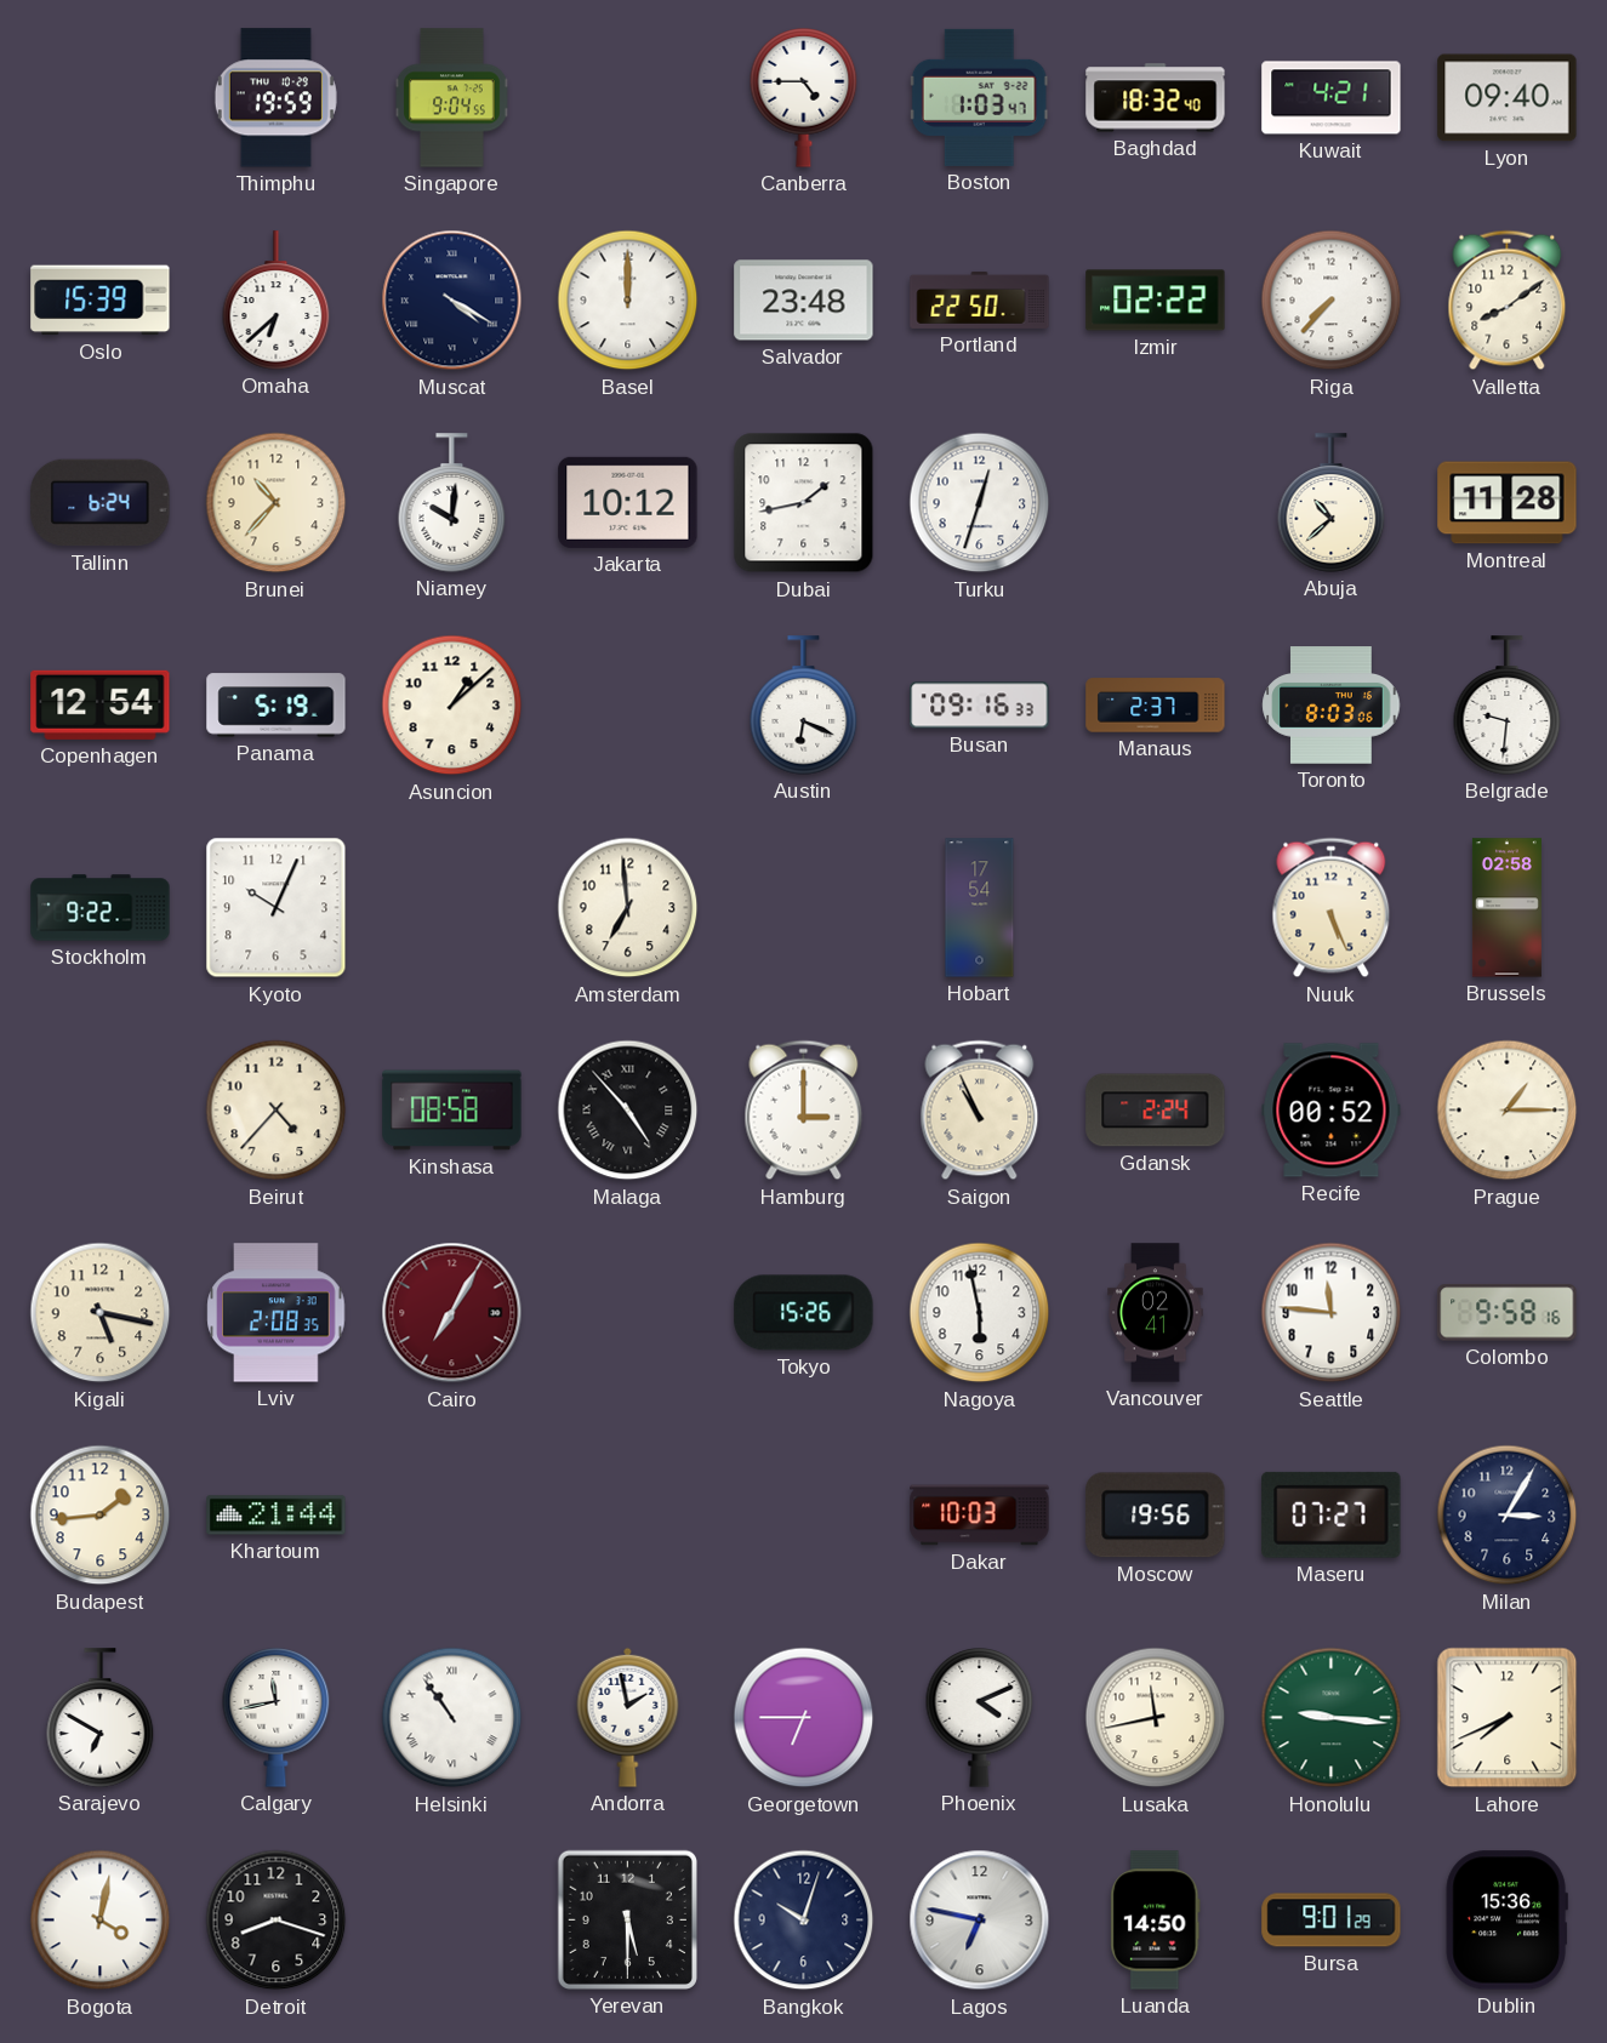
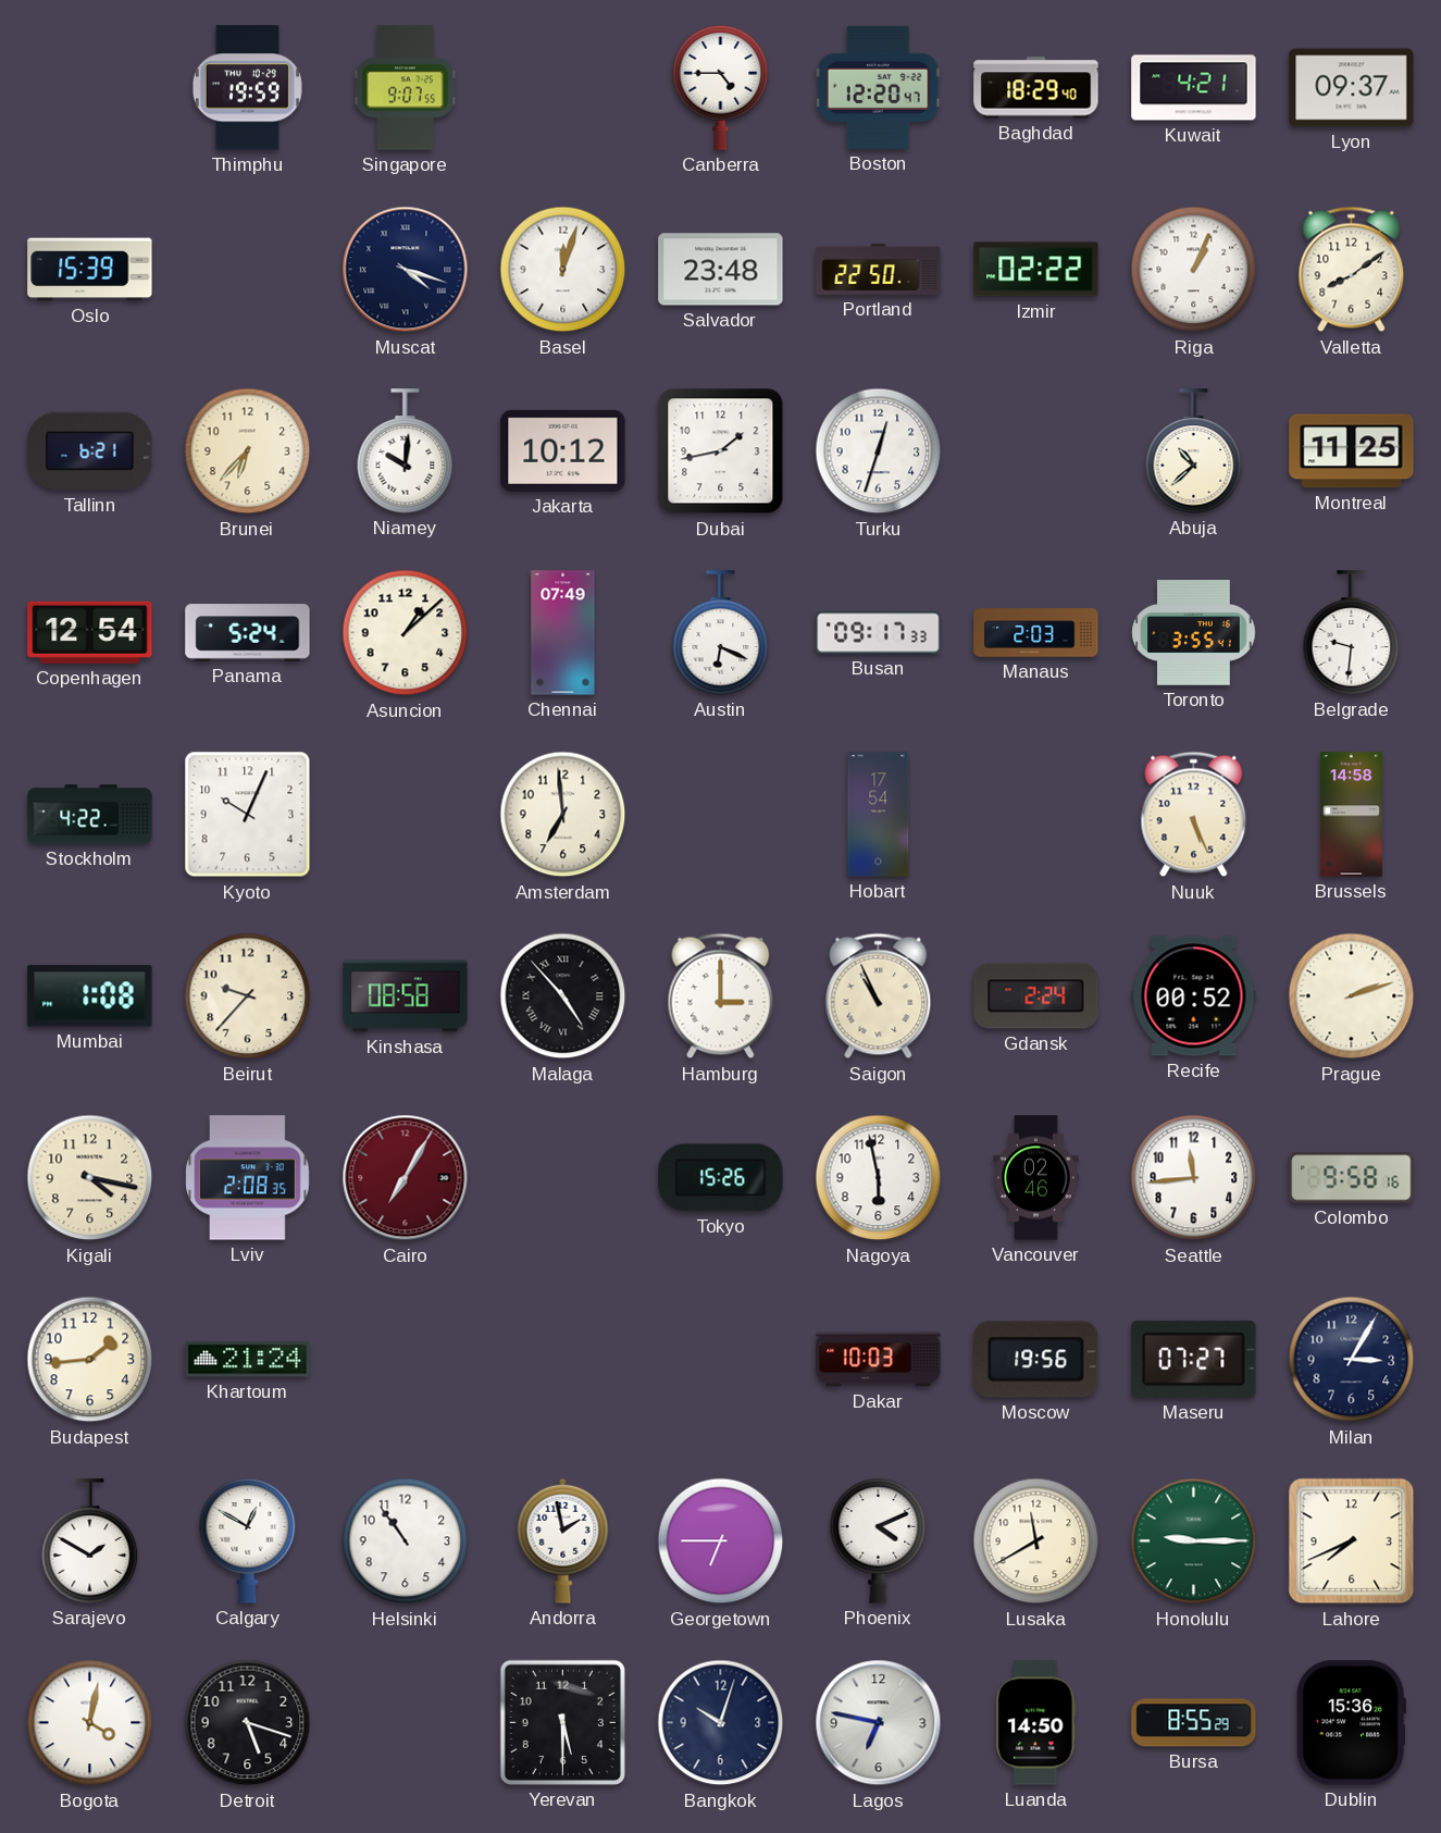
Singapore: 9:04 -> 9:07
Boston: 1:03 -> 12:20
Baghdad: 18:32 -> 18:29
Lyon: 09:40 -> 09:37
Omaha: 6:38 -> none
Muscat: 4:20 -> 4:18
Basel: 12:00 -> 12:03
Riga: 7:37 -> 1:04
Tallinn: 6:24 -> 6:21
Brunei: 10:37 -> 6:37
Montreal: 11:28 -> 11:25
Panama: 5:19 -> 5:24
Chennai: none -> 07:49
Busan: 09:16 -> 09:17
Manaus: 2:37 -> 2:03
Toronto: 8:03 -> 3:55
Stockholm: 9:22 -> 4:22
Brussels: 02:58 -> 14:58
Mumbai: none -> 1:08
Beirut: 4:37 -> 9:37
Prague: 1:15 -> 2:12
Kigali: 5:17 -> 4:17
Vancouver: 02:41 -> 02:46
Seattle: 11:46 -> 11:44
Khartoum: 21:44 -> 21:24
Sarajevo: 6:50 -> 1:50
Calgary: 11:43 -> 12:50
Helsinki numerals: Roman -> Arabic
Lusaka: 11:43 -> 11:40
Honolulu: 9:16 -> 9:15
Detroit: 8:18 -> 5:18
Bursa: 9:01 -> 8:55
